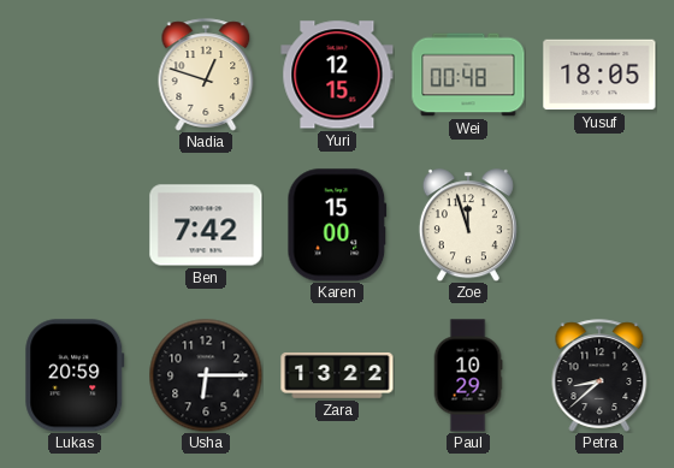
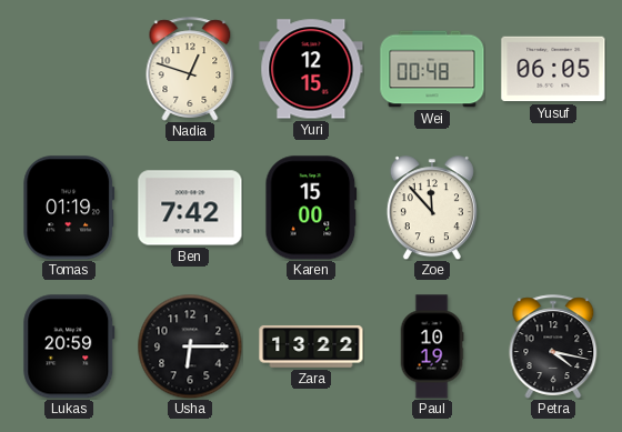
Yusuf: 18:05 -> 06:05
Tomas: none -> 01:19
Zoe: 11:57 -> 11:53
Paul: 10:29 -> 10:19
Petra: 8:38 -> 4:17
